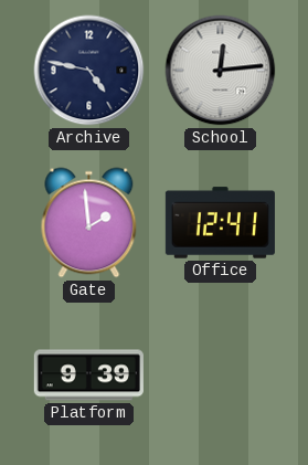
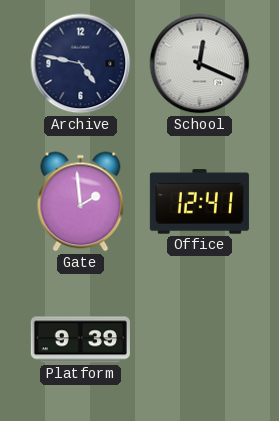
School: 12:14 -> 12:19
